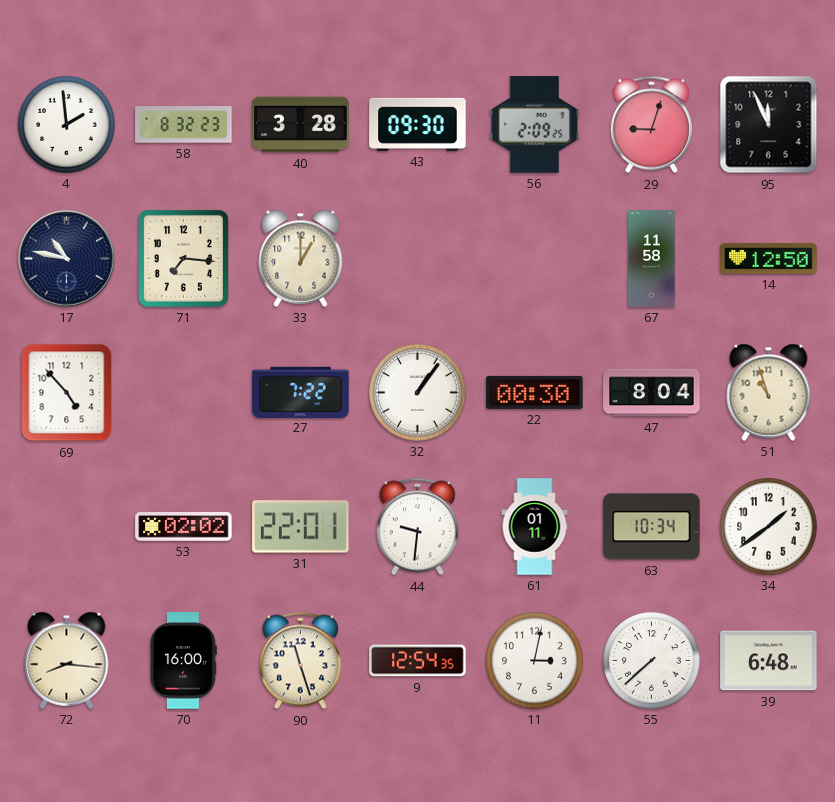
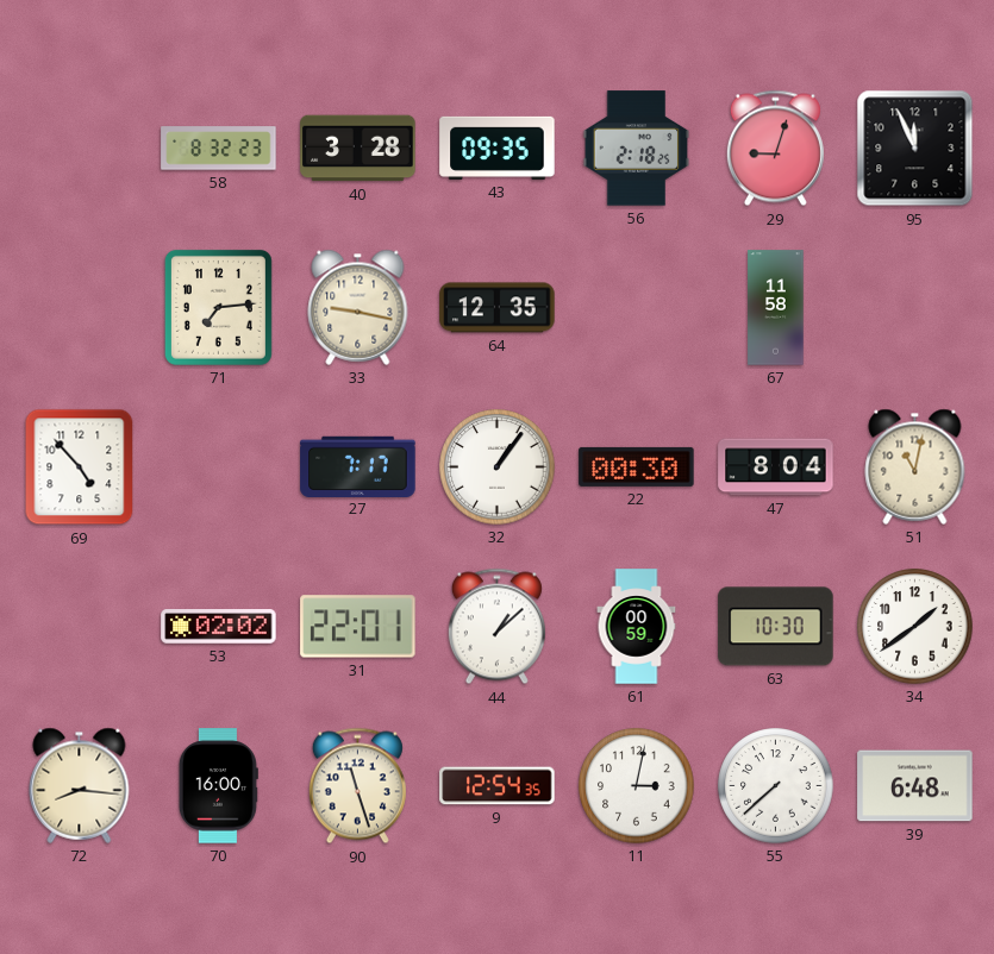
4: 1:59 -> none
43: 09:30 -> 09:35
56: 2:09 -> 2:18
17: 10:47 -> none
71: 7:16 -> 7:14
33: 1:00 -> 9:17
64: none -> 12:35
14: 12:50 -> none
27: 7:22 -> 7:17
51: 10:57 -> 11:02
44: 9:31 -> 1:08
61: 01:11 -> 00:59
63: 10:34 -> 10:30
